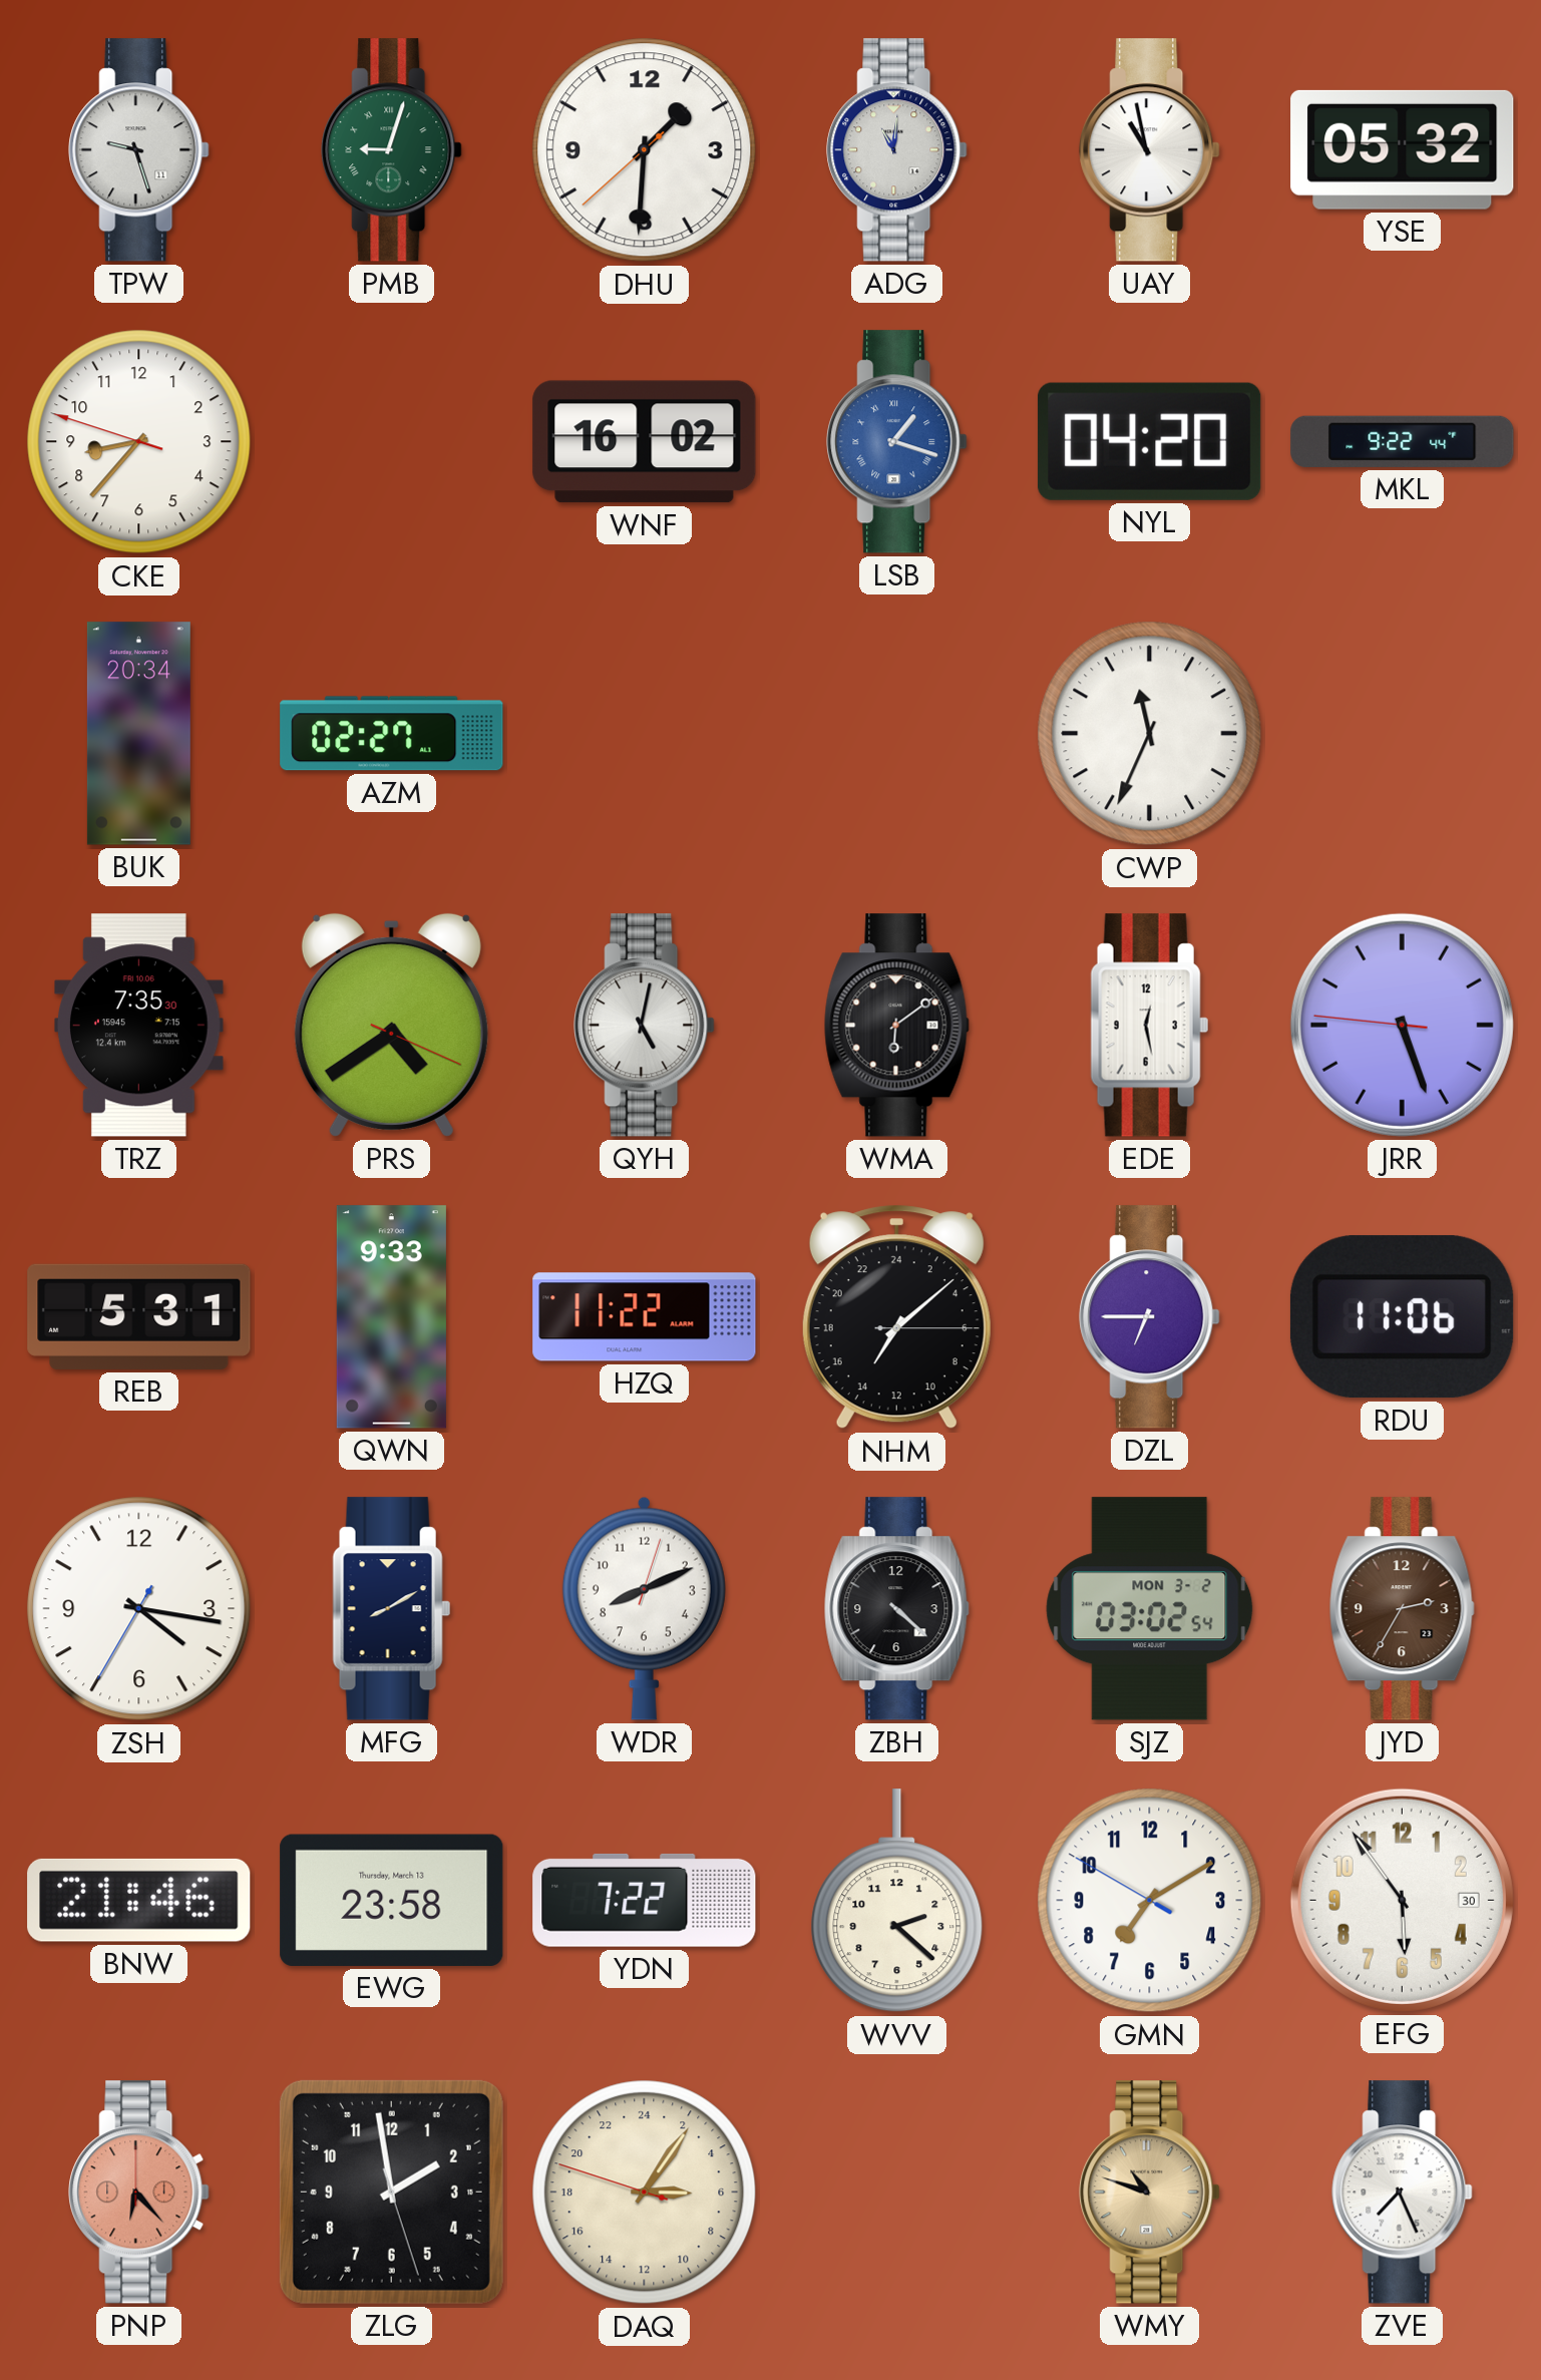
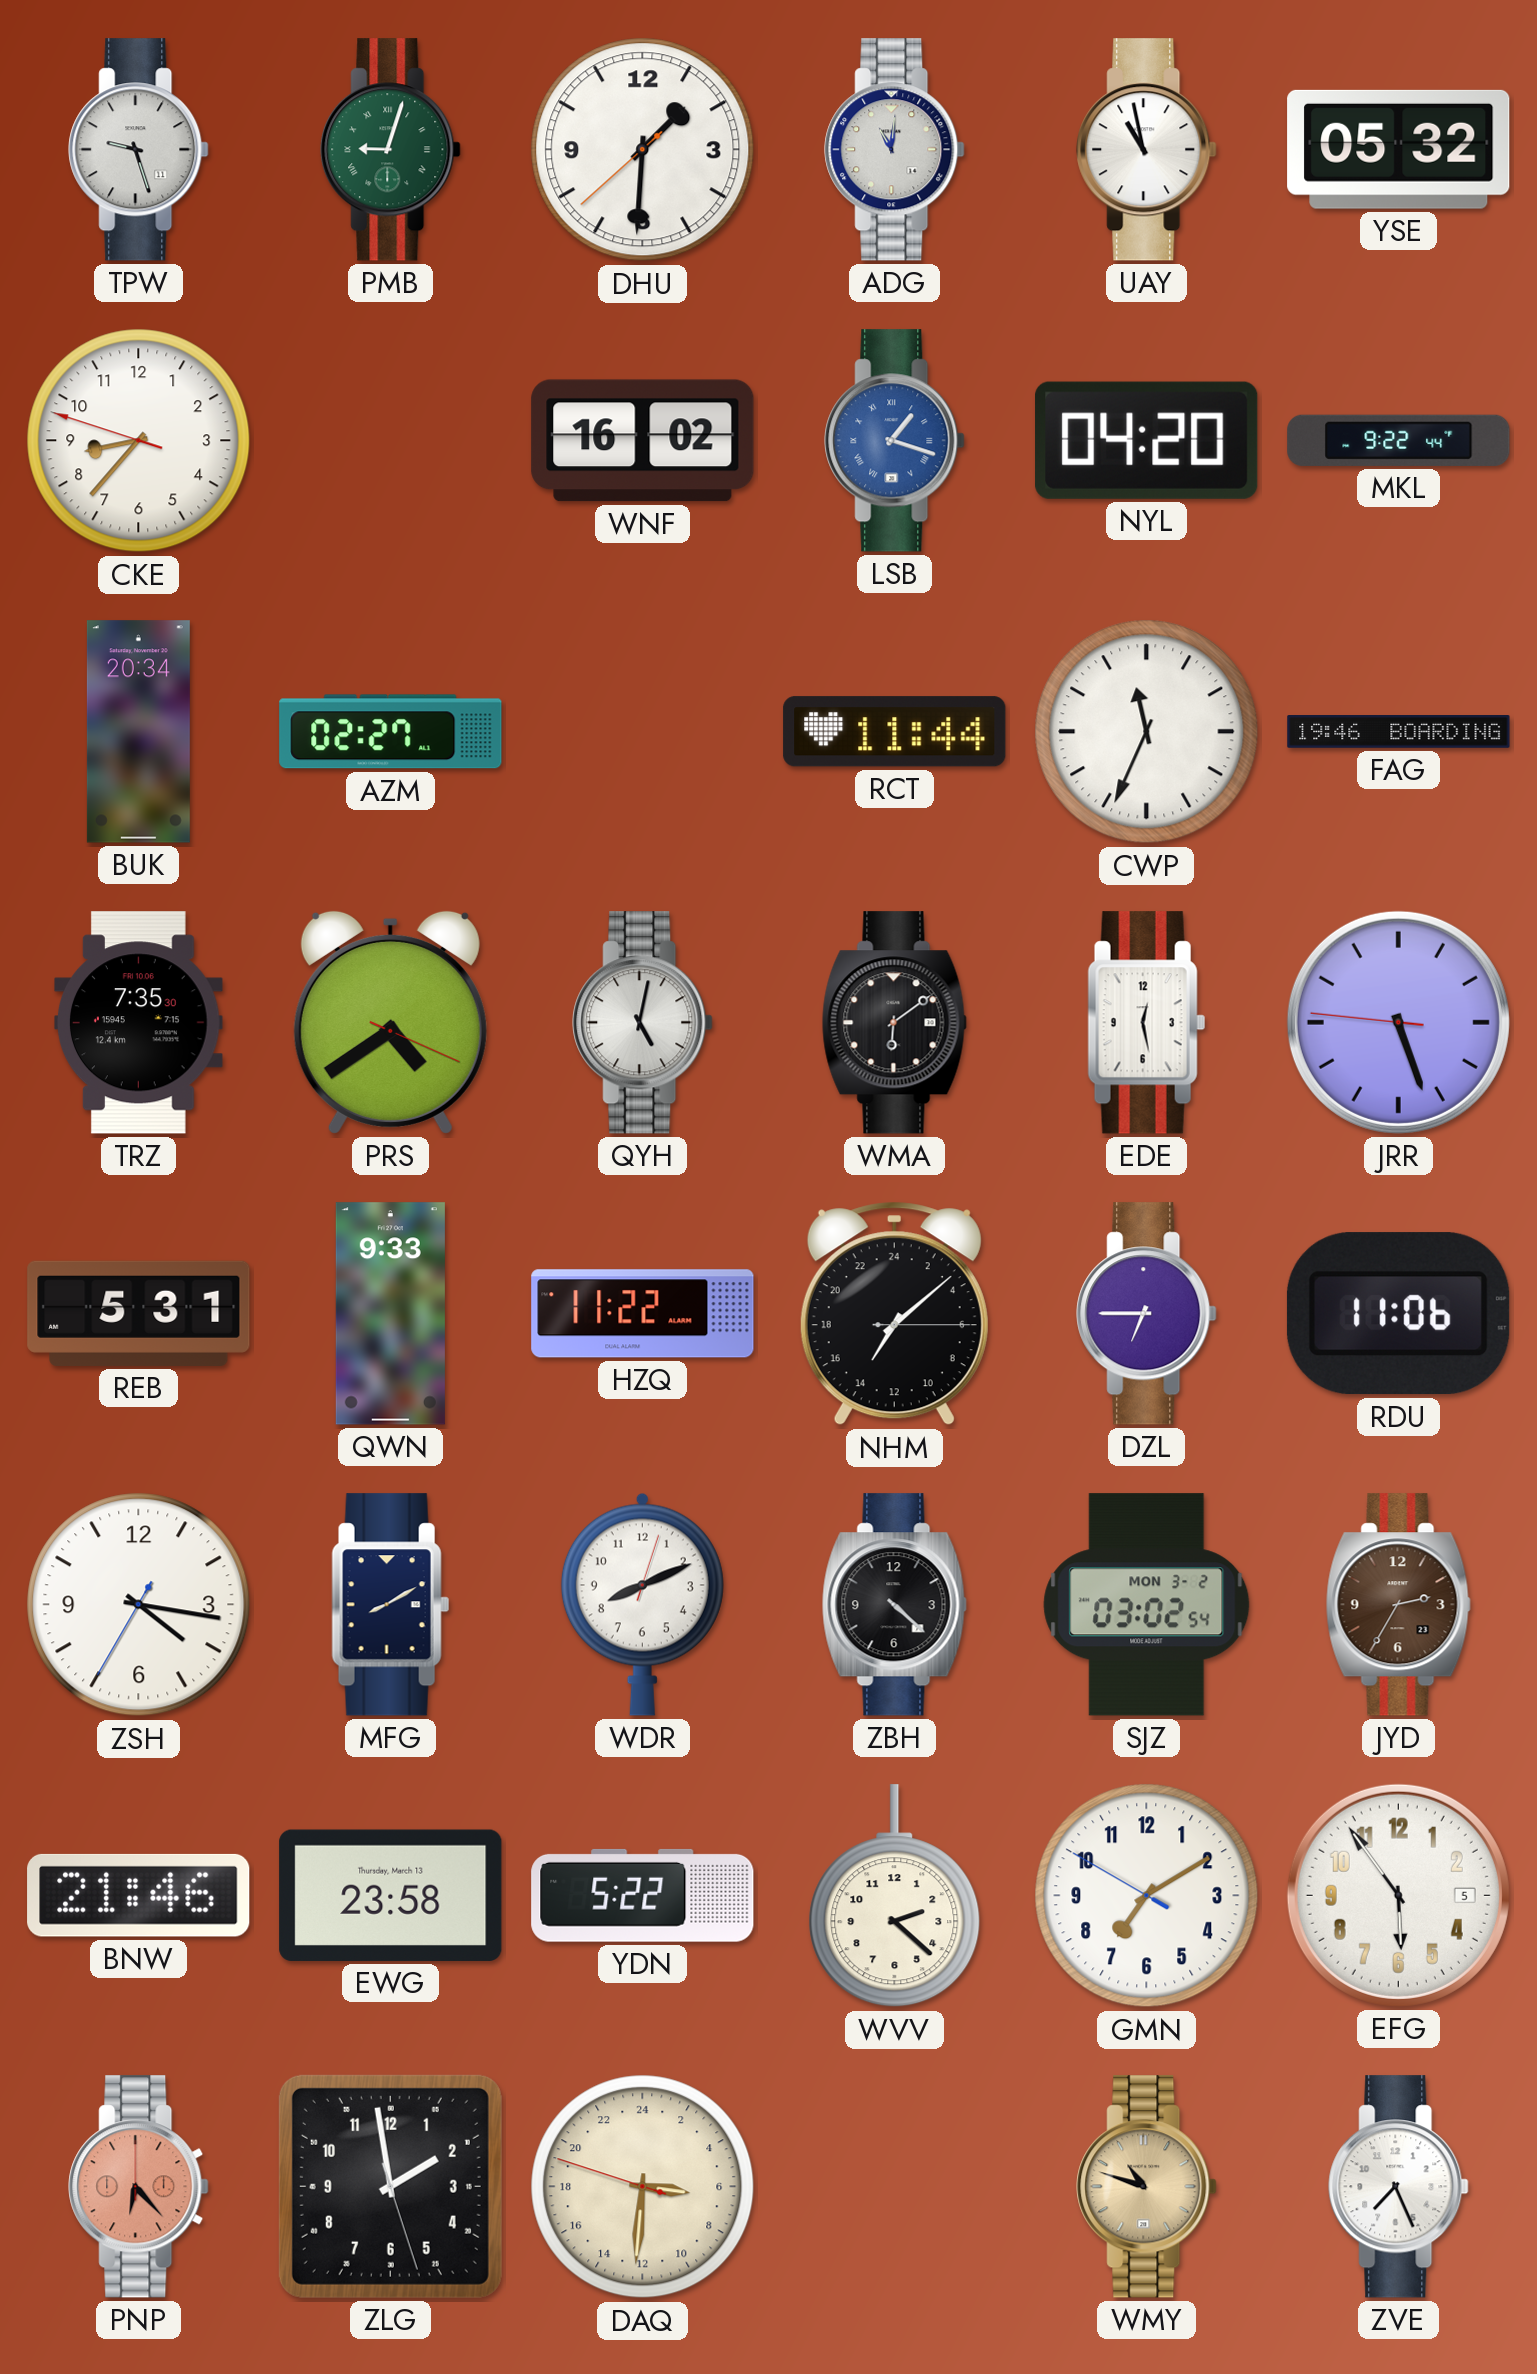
RCT: none -> 11:44
FAG: none -> 19:46
YDN: 7:22 -> 5:22
EFG date: 30 -> 5
DAQ: 6:05 -> 6:30
